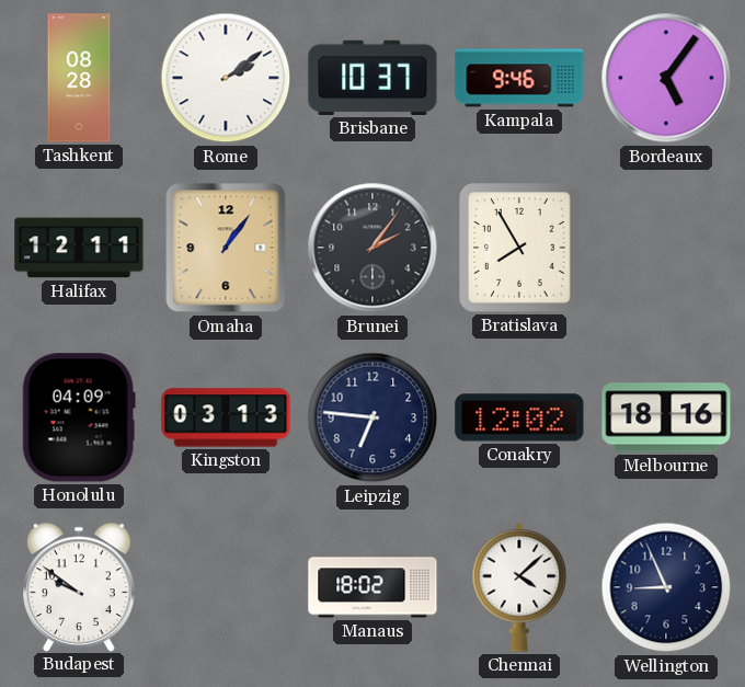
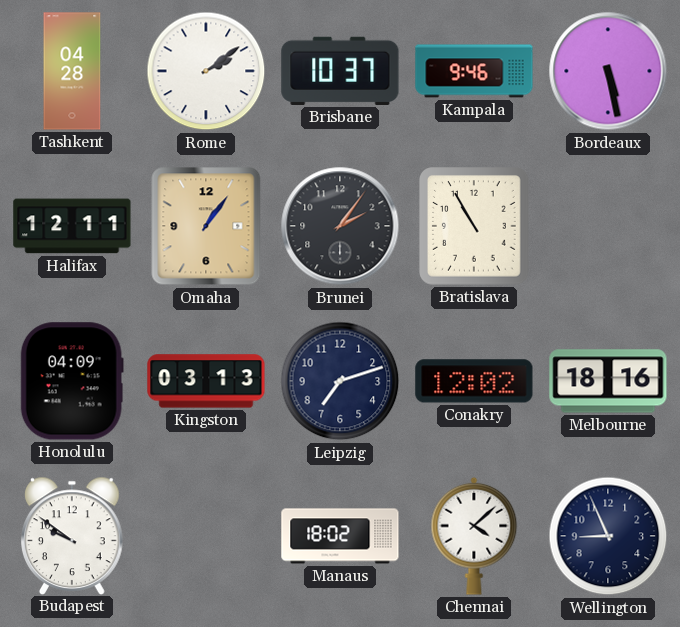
Tashkent: 08:28 -> 04:28
Bordeaux: 5:06 -> 5:28
Bratislava: 7:55 -> 10:55
Leipzig: 6:46 -> 7:12
